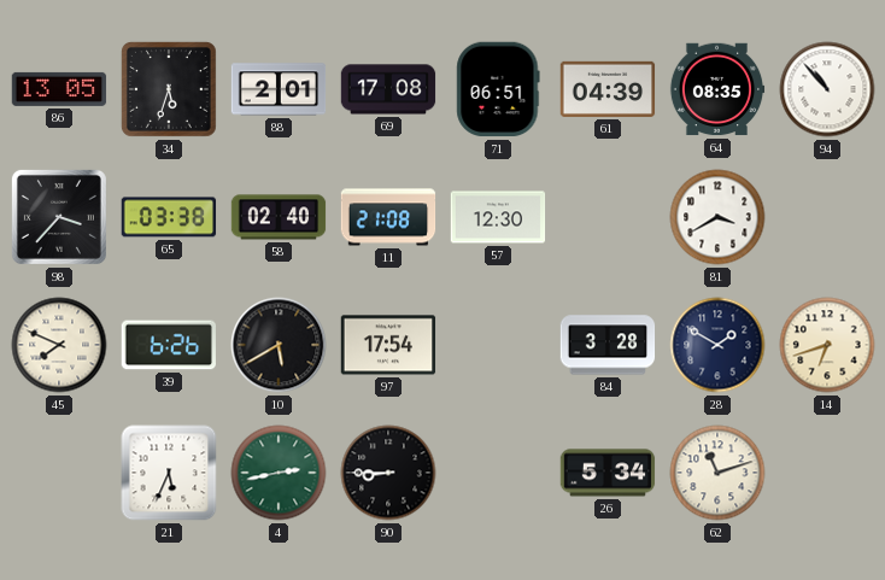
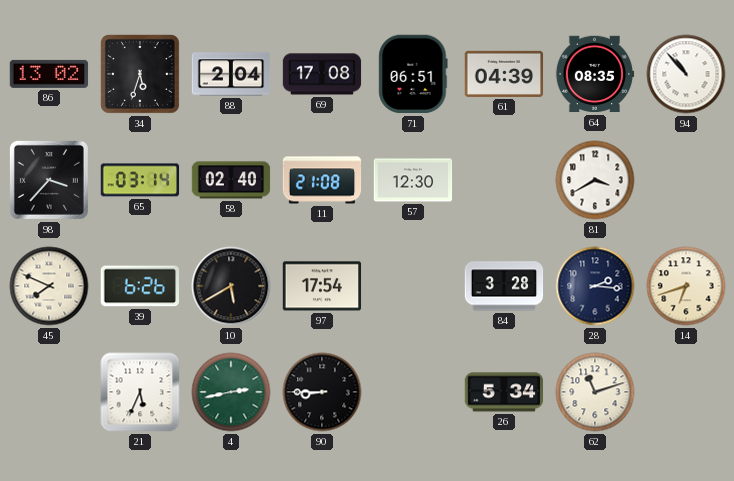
86: 13:05 -> 13:02
88: 2:01 -> 2:04
65: 03:38 -> 03:14
28: 1:50 -> 2:16
